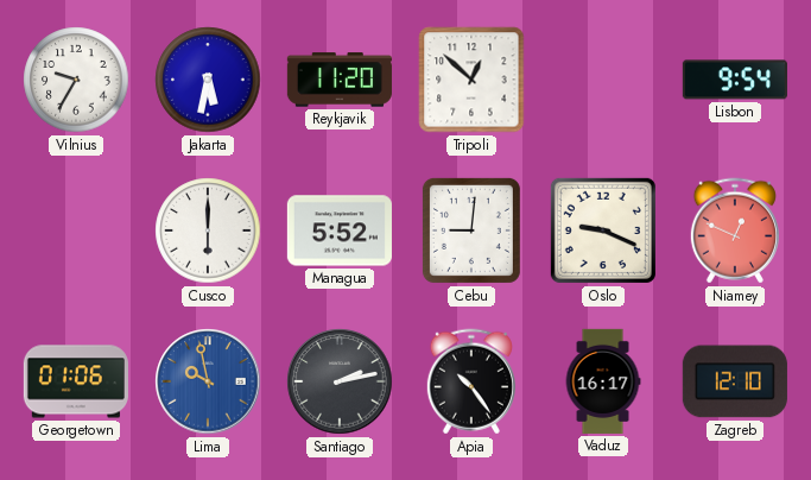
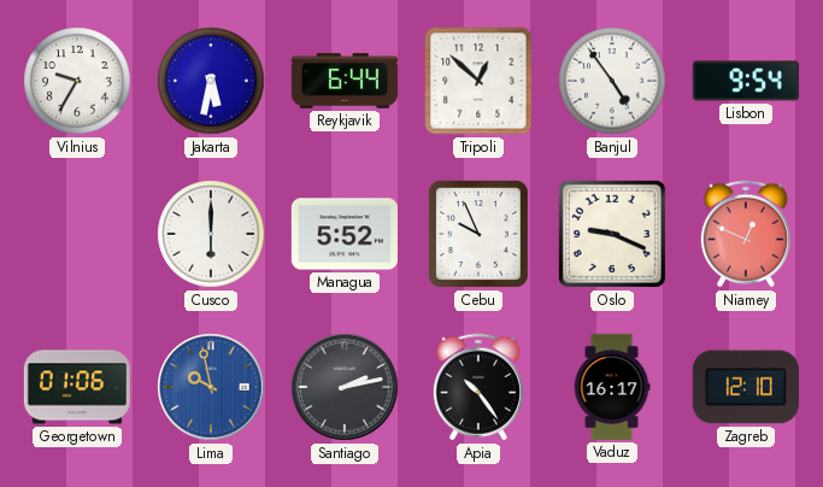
Reykjavik: 11:20 -> 6:44
Banjul: none -> 4:54
Cebu: 9:01 -> 9:56
